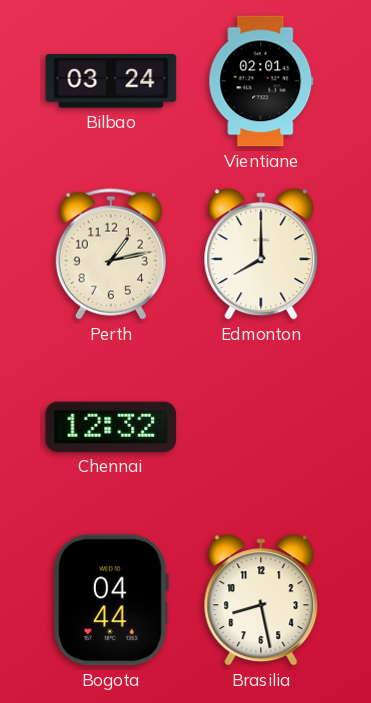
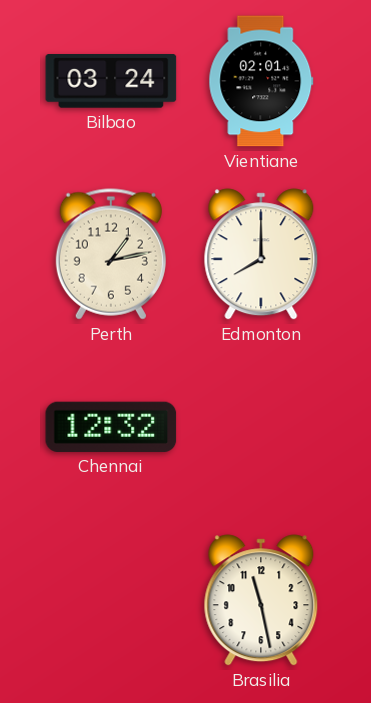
Bogota: 04:44 -> none
Brasilia: 8:28 -> 11:28
